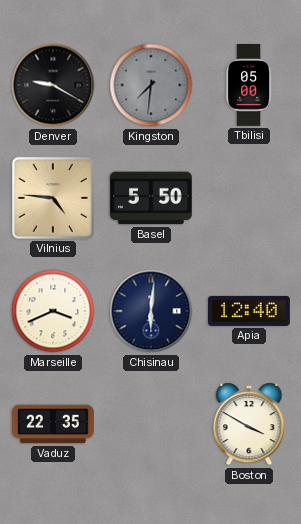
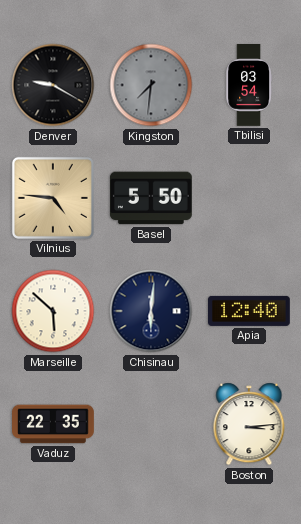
Tbilisi: 05:00 -> 03:54
Marseille: 3:41 -> 5:52
Boston: 3:50 -> 3:14
